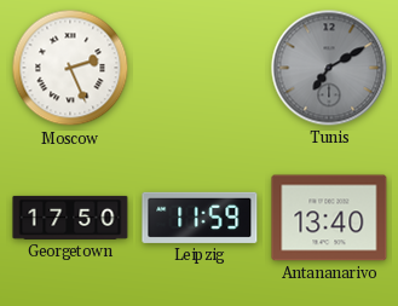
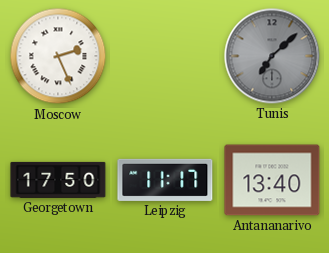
Tunis: 7:10 -> 7:08
Leipzig: 11:59 -> 11:17
